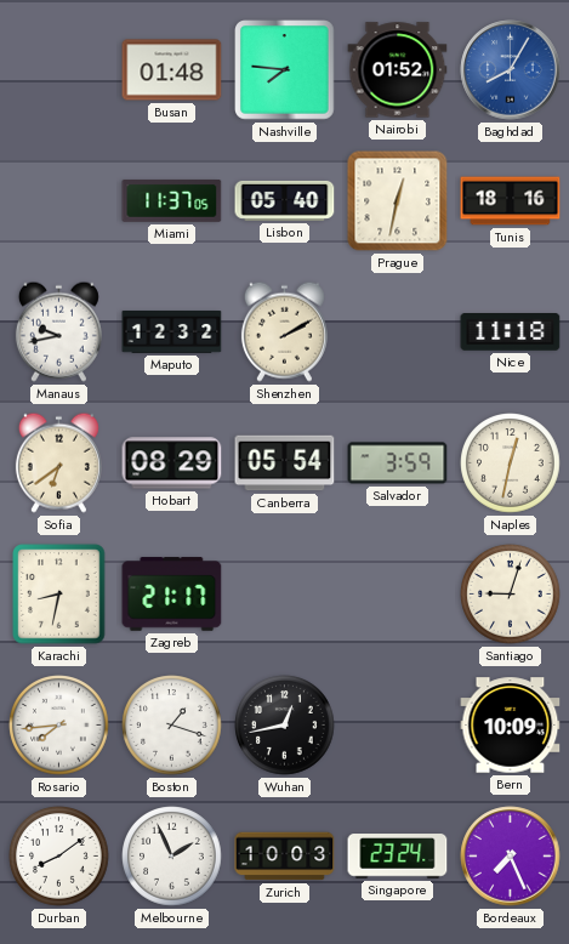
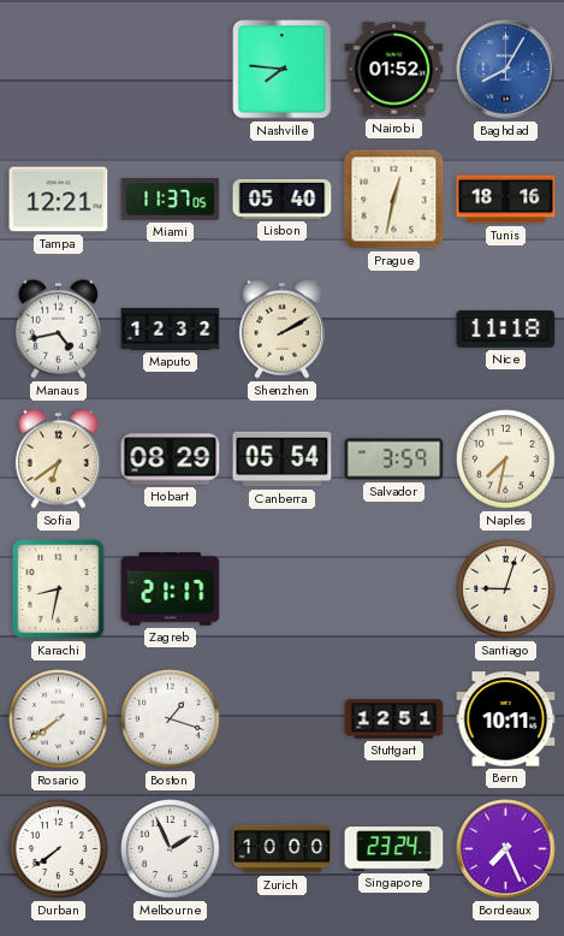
Busan: 01:48 -> none
Tampa: none -> 12:21
Manaus: 9:43 -> 4:43
Naples: 12:32 -> 7:32
Rosario: 7:44 -> 7:39
Wuhan: 12:43 -> none
Stuttgart: none -> 12:51
Bern: 10:09 -> 10:11
Durban: 8:09 -> 7:39
Zurich: 10:03 -> 10:00
